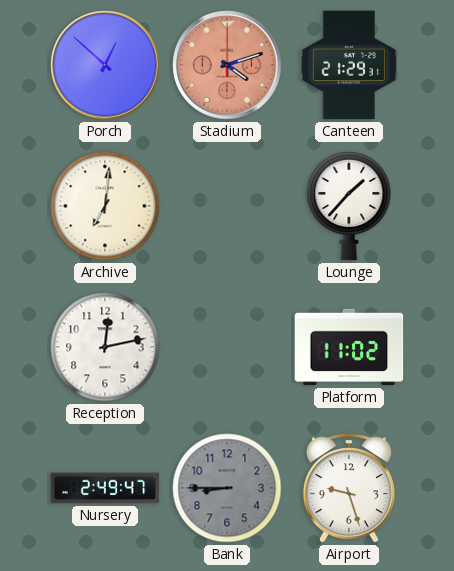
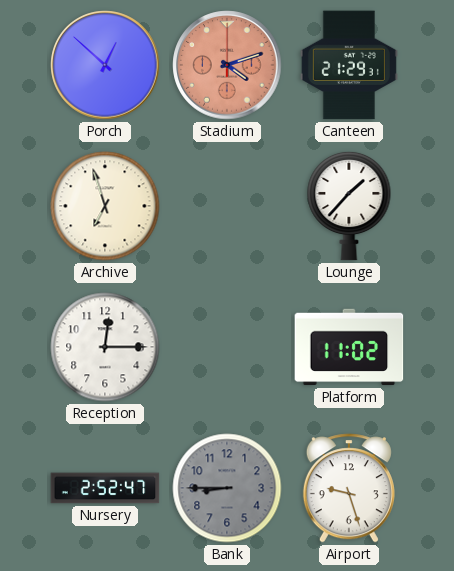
Archive: 7:01 -> 6:57
Reception: 12:13 -> 12:15
Nursery: 2:49 -> 2:52
